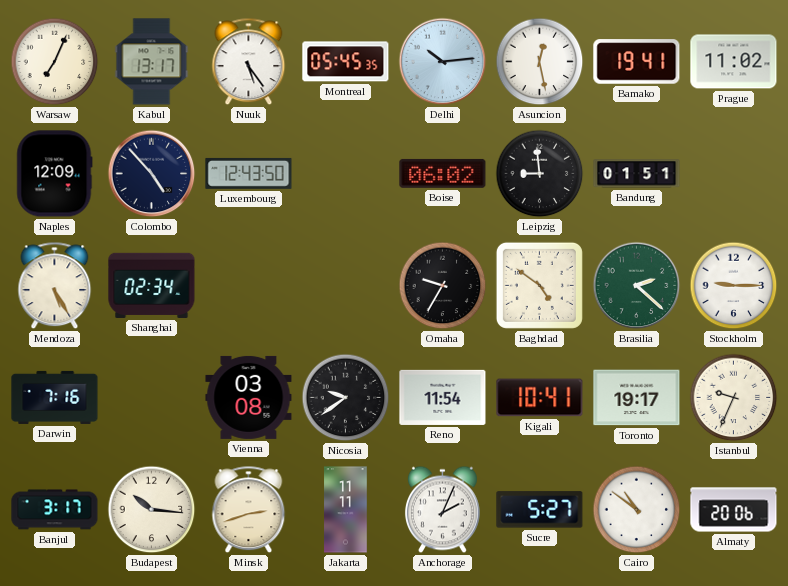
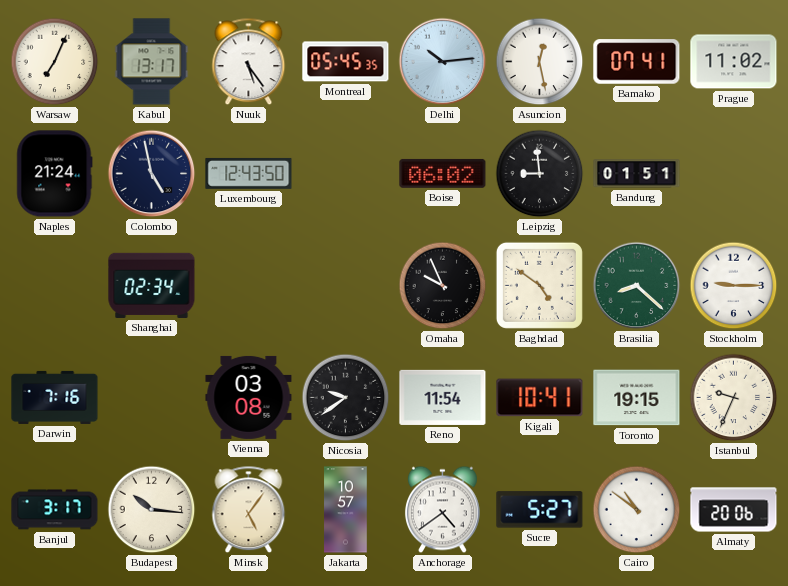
Bamako: 19:41 -> 07:41
Naples: 12:09 -> 21:24
Colombo: 4:53 -> 4:58
Mendoza: 5:25 -> none
Omaha: 9:35 -> 9:56
Brasilia: 2:22 -> 8:22
Toronto: 19:17 -> 19:15
Minsk: 2:42 -> 5:06
Jakarta: 11:11 -> 10:57
Anchorage: 2:04 -> 4:39
